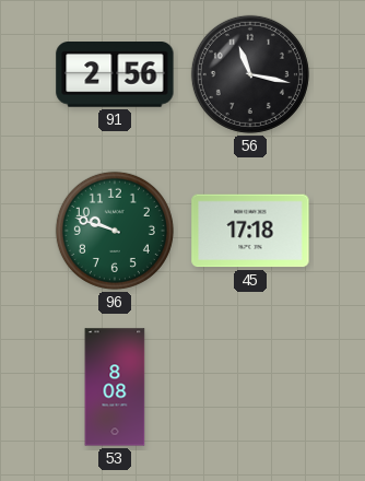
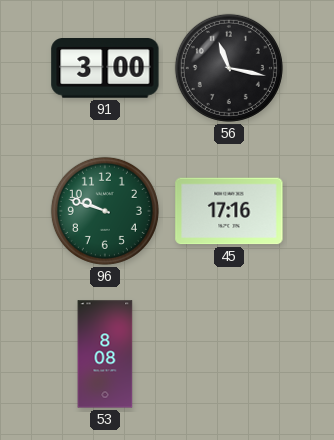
91: 2:56 -> 3:00
45: 17:18 -> 17:16
